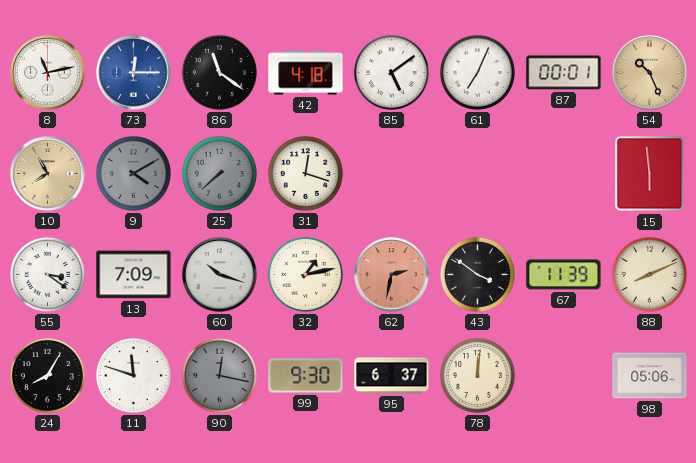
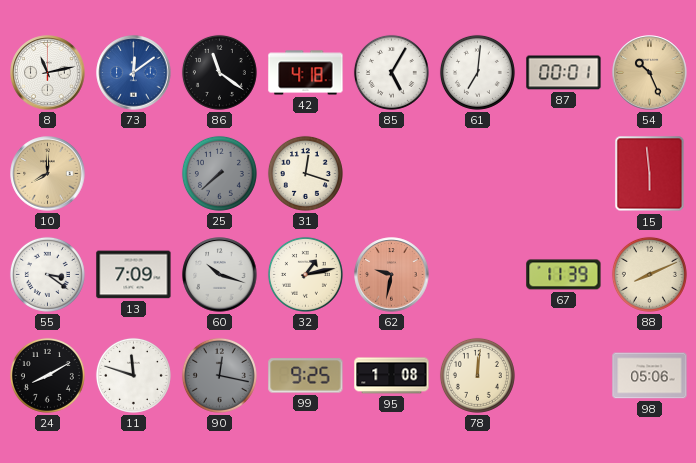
73: 12:15 -> 12:09
85: 5:09 -> 5:05
61: 7:04 -> 7:01
10: 7:55 -> 8:00
9: 4:10 -> none
62: 2:32 -> 9:32
43: 3:51 -> none
24: 8:05 -> 8:10
99: 9:30 -> 9:25
95: 6:37 -> 1:08
